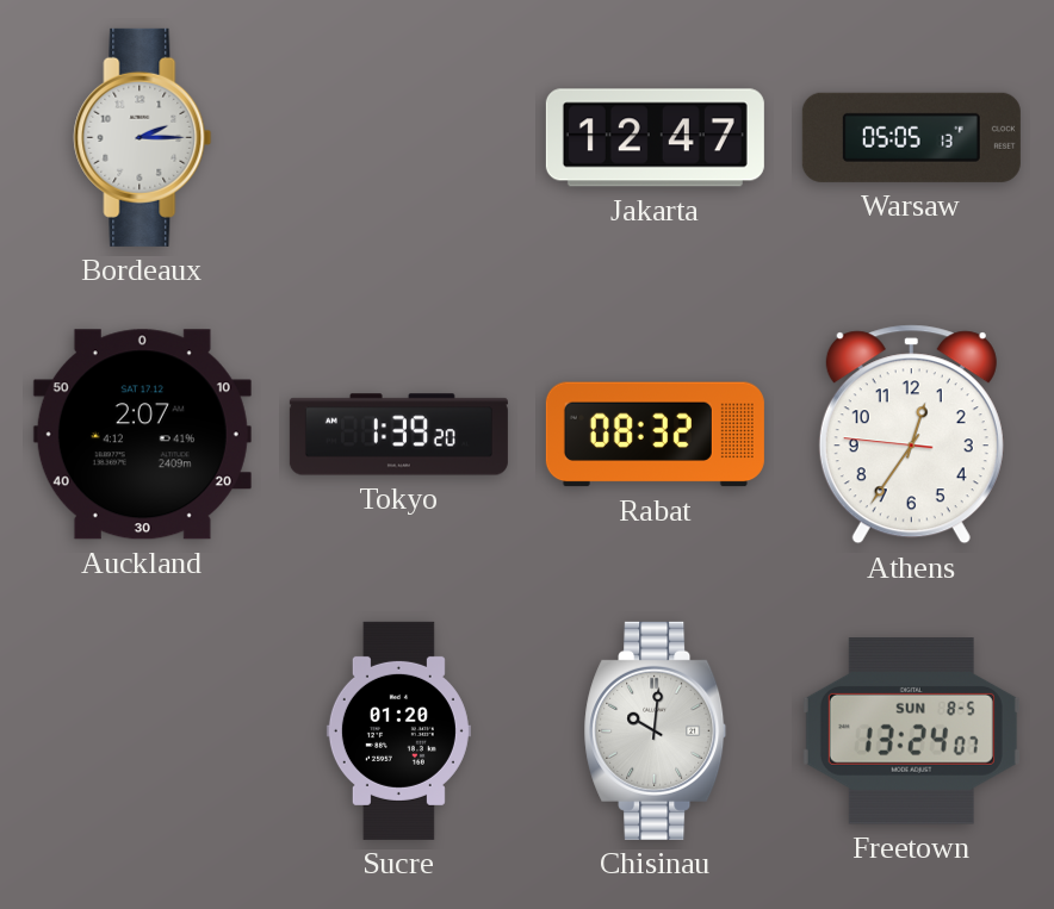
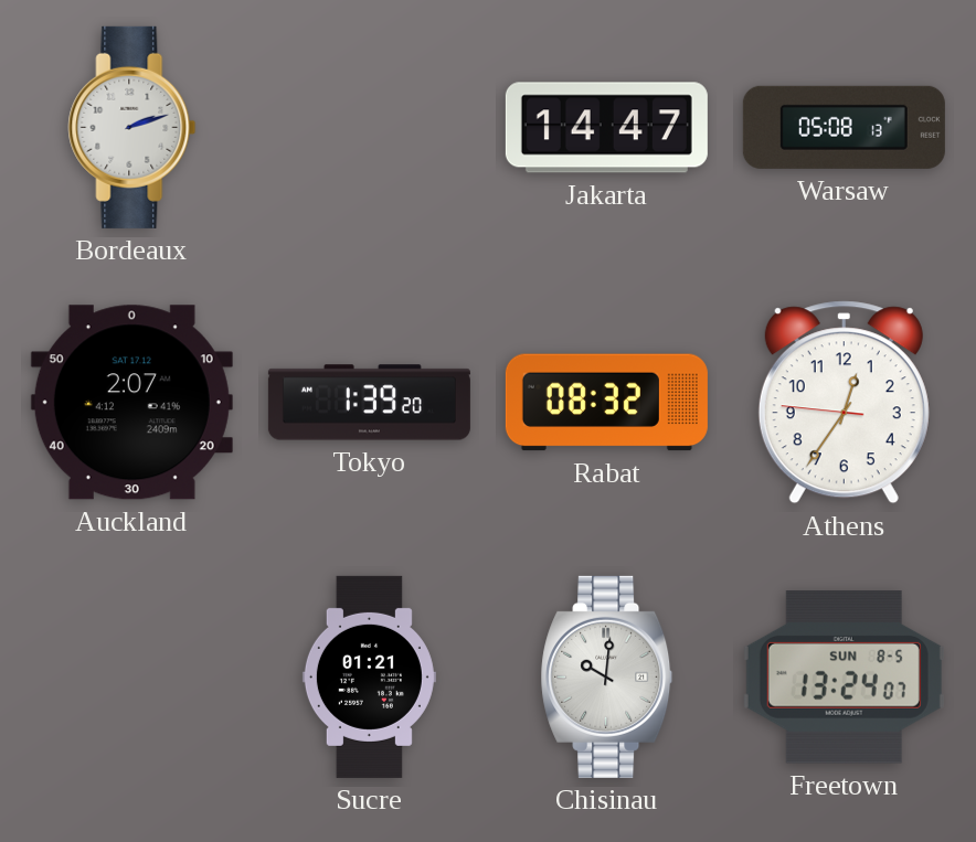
Bordeaux: 2:15 -> 2:12
Jakarta: 12:47 -> 14:47
Warsaw: 05:05 -> 05:08
Sucre: 01:20 -> 01:21
